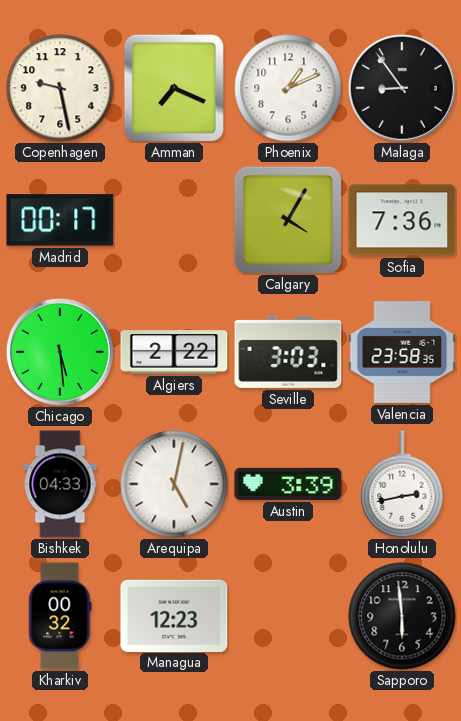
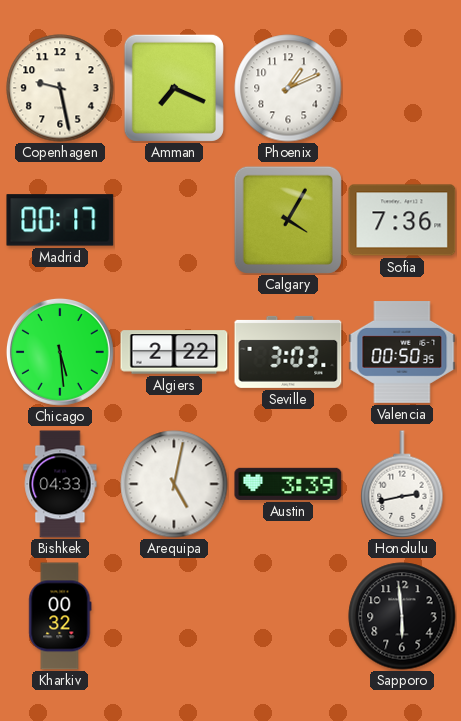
Malaga: 8:54 -> none
Valencia: 23:58 -> 00:50
Managua: 12:23 -> none
